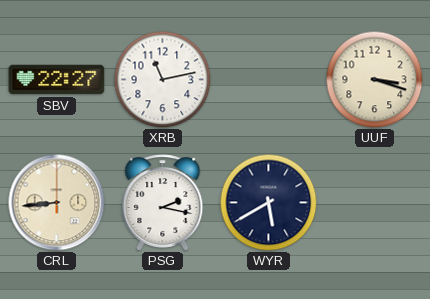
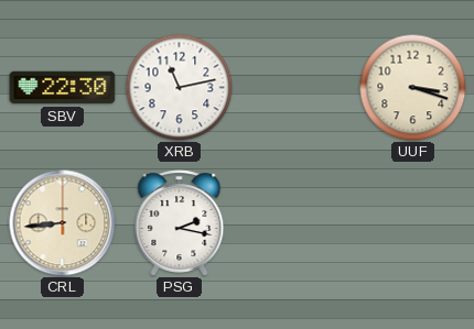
SBV: 22:27 -> 22:30
WYR: 5:40 -> none
